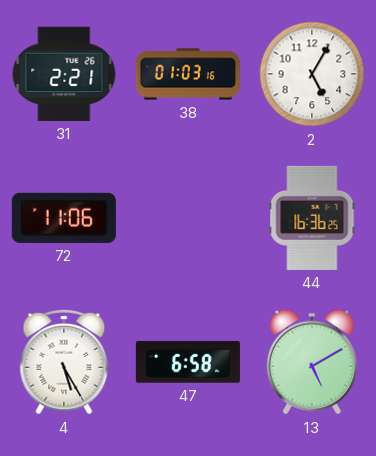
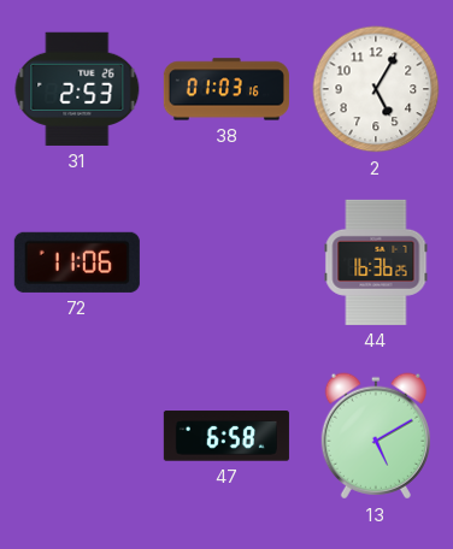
31: 2:21 -> 2:53
4: 5:25 -> none
